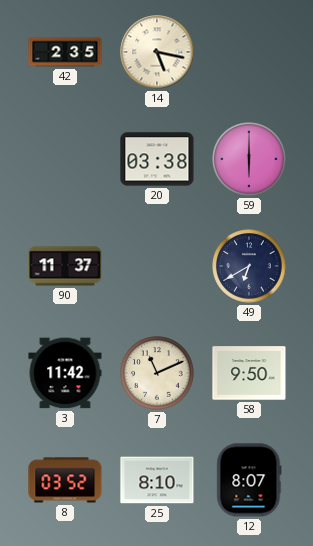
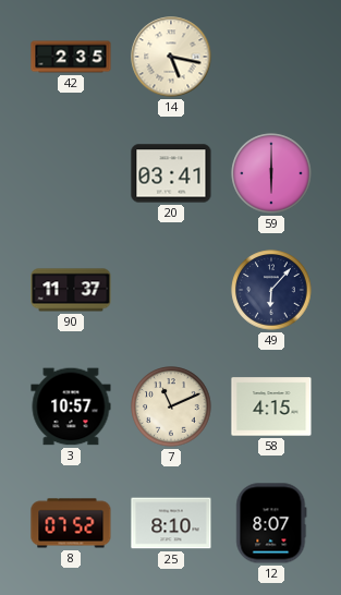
20: 03:38 -> 03:41
49: 6:40 -> 6:07
3: 11:42 -> 10:57
58: 9:50 -> 4:15
8: 03:52 -> 07:52
